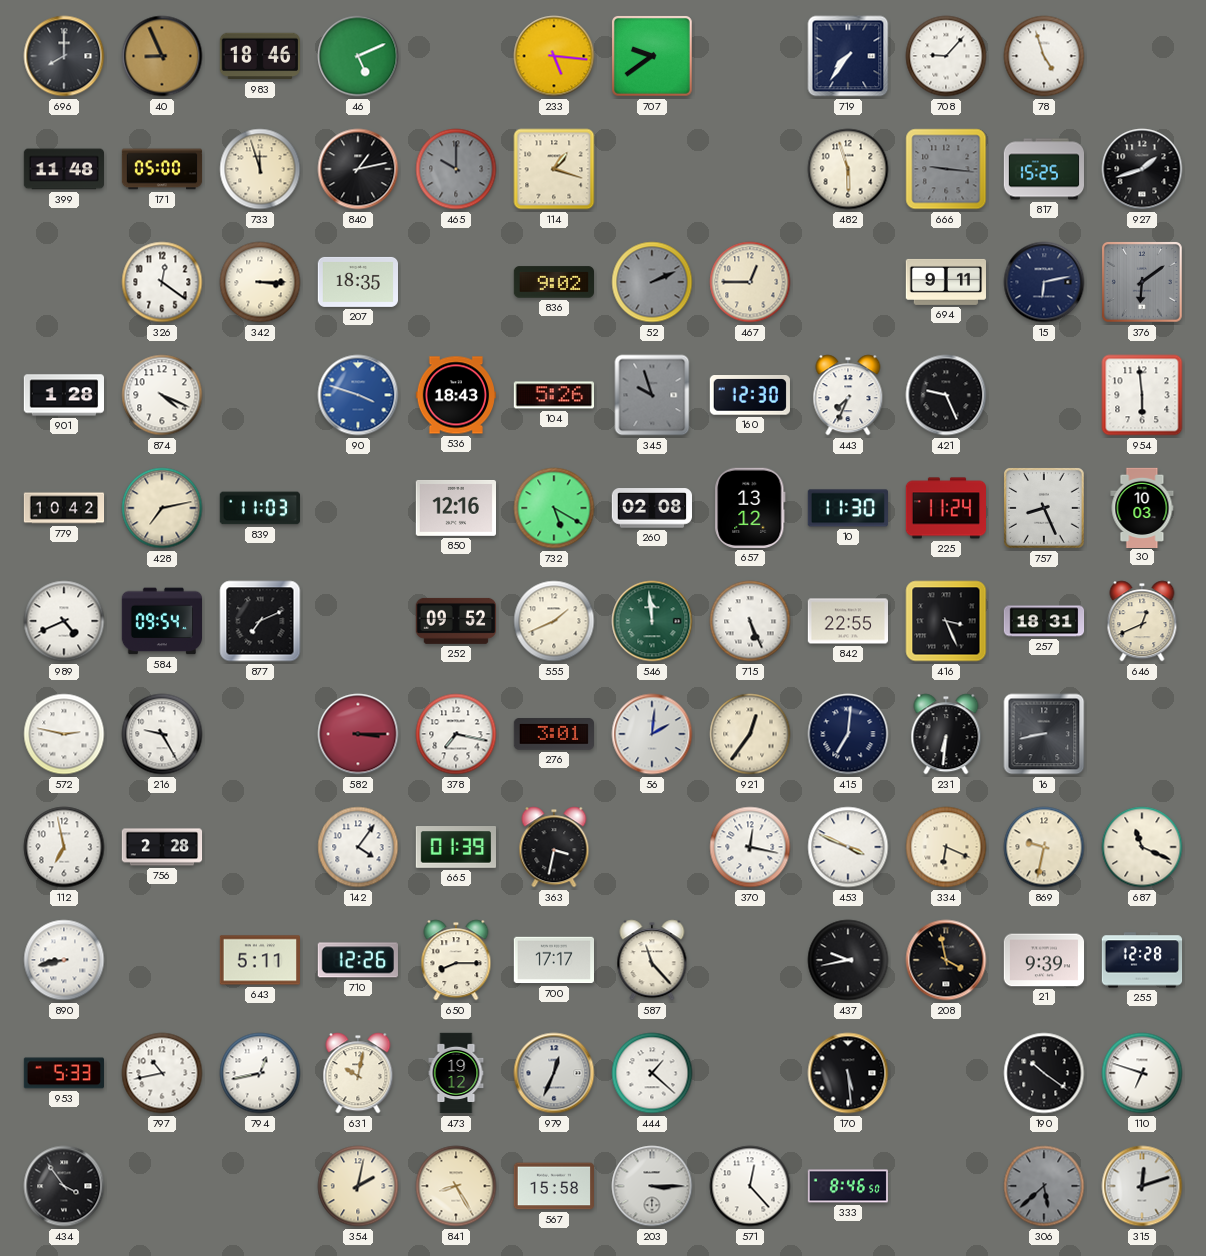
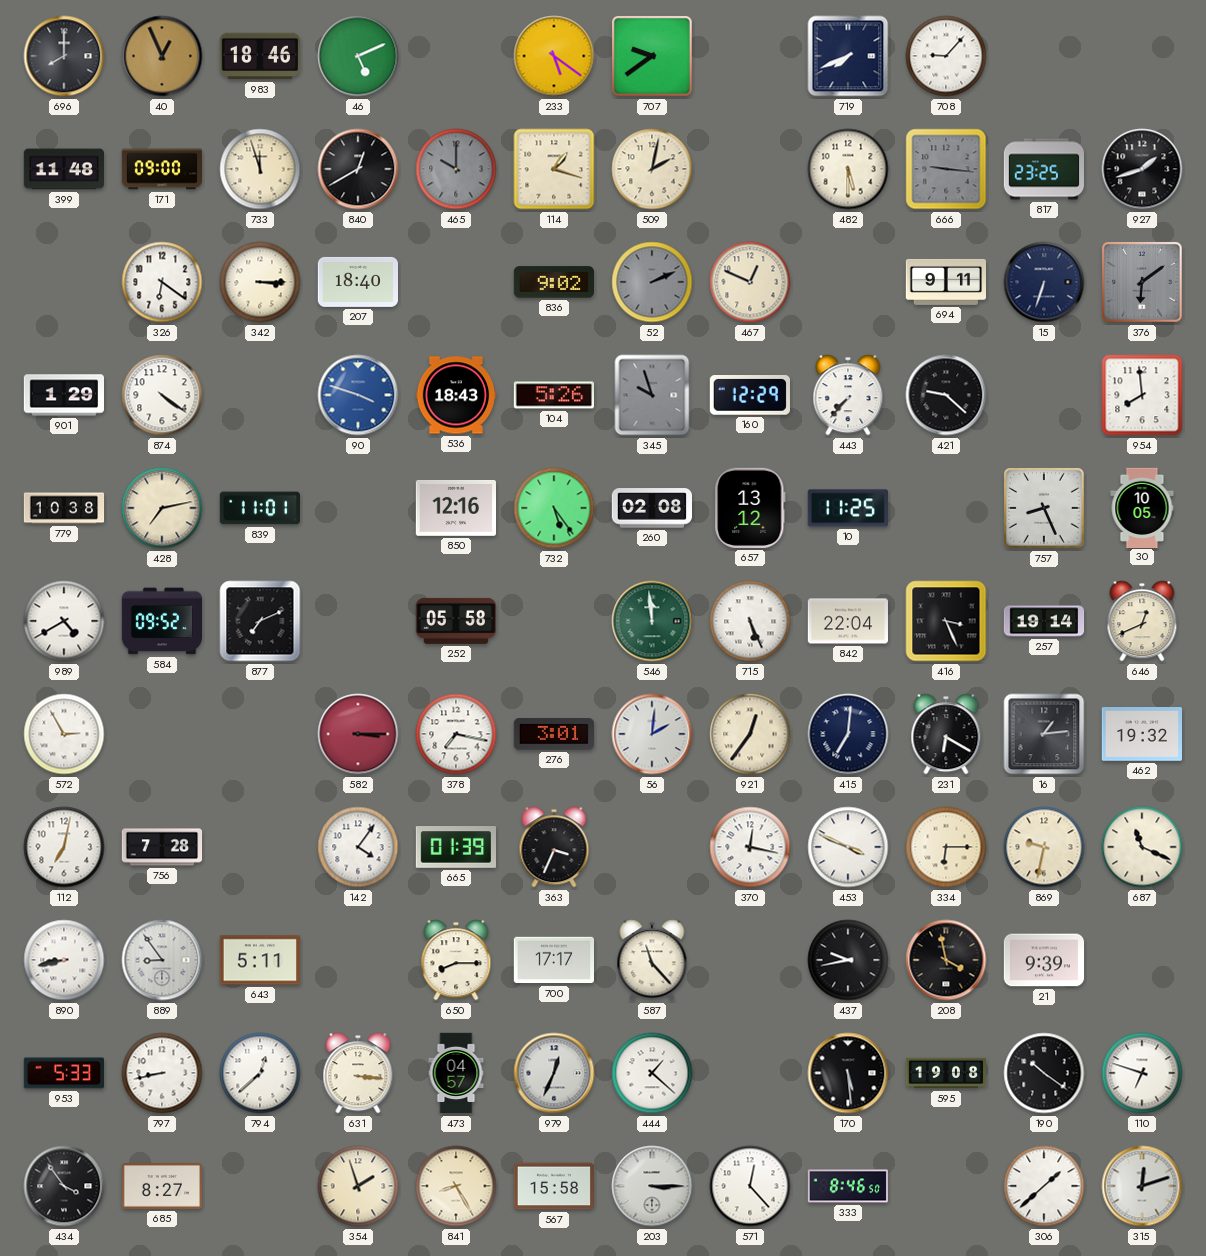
40: 8:56 -> 12:56
233: 5:16 -> 5:21
719: 7:36 -> 7:41
78: 4:57 -> none
171: 05:00 -> 09:00
840: 1:13 -> 12:40
509: none -> 2:02
482: 5:57 -> 5:30
817: 15:25 -> 23:25
326: 12:21 -> 6:21
207: 18:35 -> 18:40
467: 12:45 -> 12:49
15: 6:13 -> 6:33
901: 1:28 -> 1:29
874: 4:19 -> 4:21
160: 12:30 -> 12:29
443: 7:34 -> 7:37
421: 9:26 -> 9:22
954: 5:59 -> 7:59
779: 10:42 -> 10:38
839: 11:03 -> 11:01
732: 5:20 -> 5:24
10: 11:30 -> 11:25
225: 11:24 -> none
30: 10:03 -> 10:05
989: 4:41 -> 4:40
584: 09:54 -> 09:52
252: 09:52 -> 05:58
555: 1:41 -> none
842: 22:55 -> 22:04
257: 18:31 -> 19:14
572: 2:47 -> 2:55
216: 9:25 -> none
231: 6:31 -> 6:20
16: 8:43 -> 1:14
462: none -> 19:32
112: 6:58 -> 7:02
756: 2:28 -> 7:28
363: 3:32 -> 3:34
334: 6:19 -> 6:15
889: none -> 8:54
710: 12:26 -> none
255: 12:28 -> none
797: 10:43 -> 8:43
794: 12:43 -> 12:38
631: 10:02 -> 3:16
473: 19:12 -> 04:57
595: none -> 19:08
685: none -> 8:27
354: 2:02 -> 1:57
306: 5:38 -> 1:38
306 dial: grey -> white
